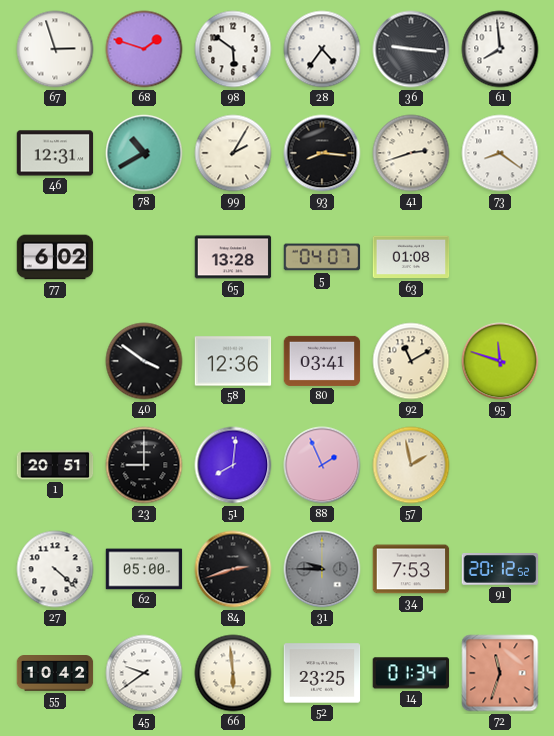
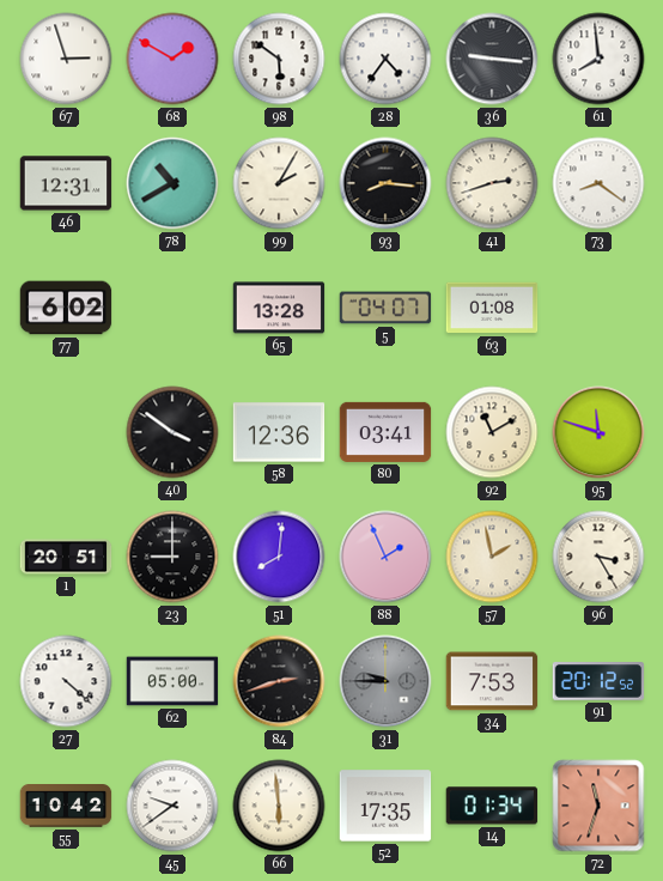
68: 1:48 -> 1:50
96: none -> 3:25
52: 23:25 -> 17:35
